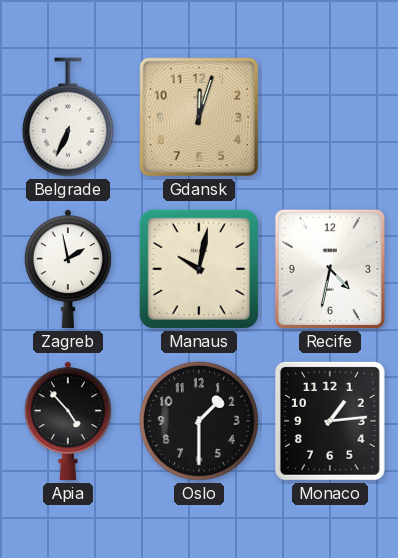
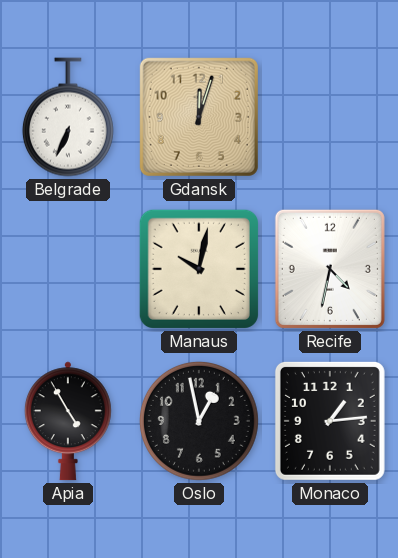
Zagreb: 1:58 -> none
Apia: 4:53 -> 4:55
Oslo: 1:30 -> 12:58
